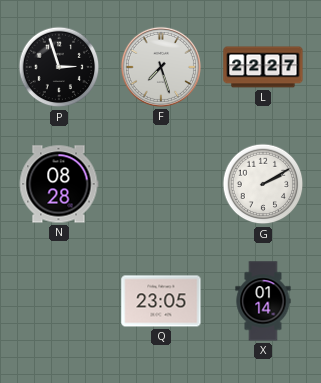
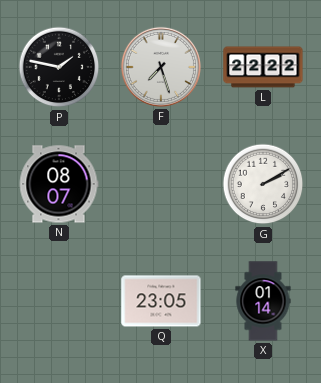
P: 2:57 -> 1:47
L: 22:27 -> 22:22
N: 08:28 -> 08:07
